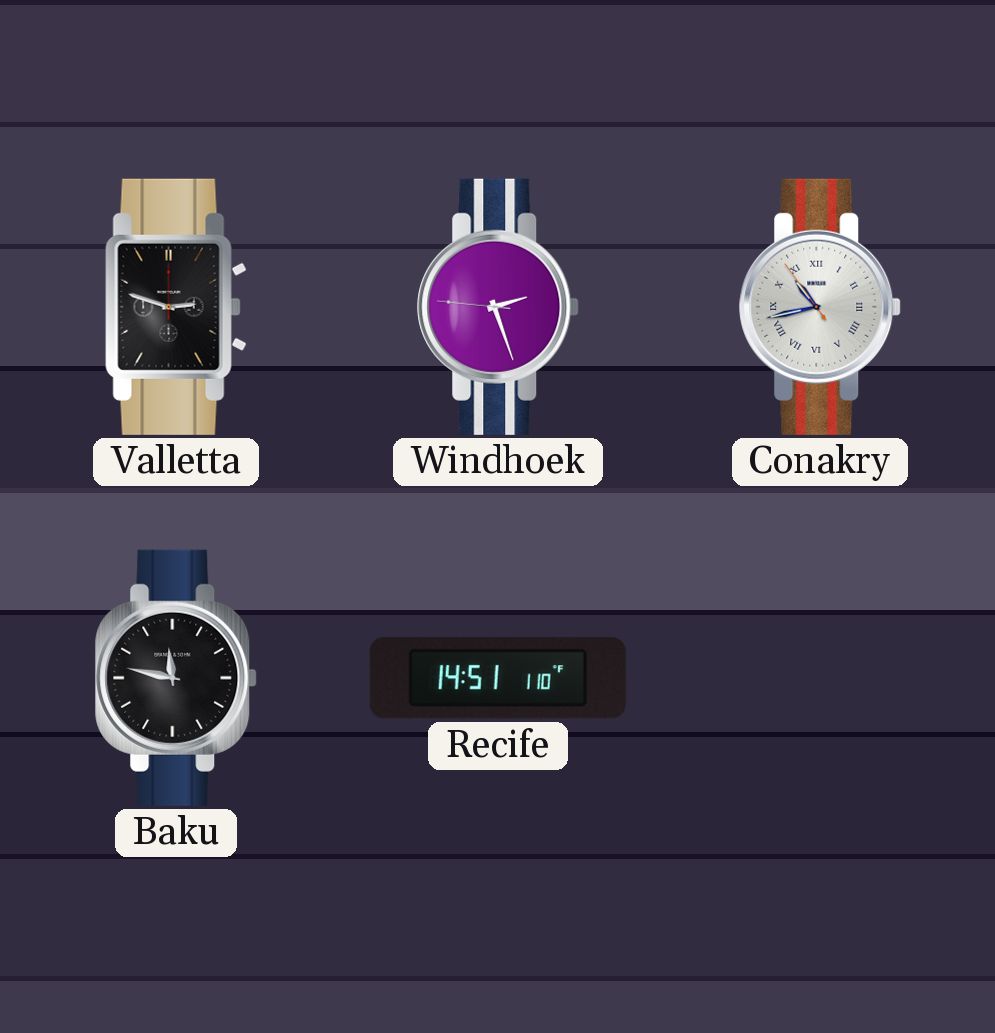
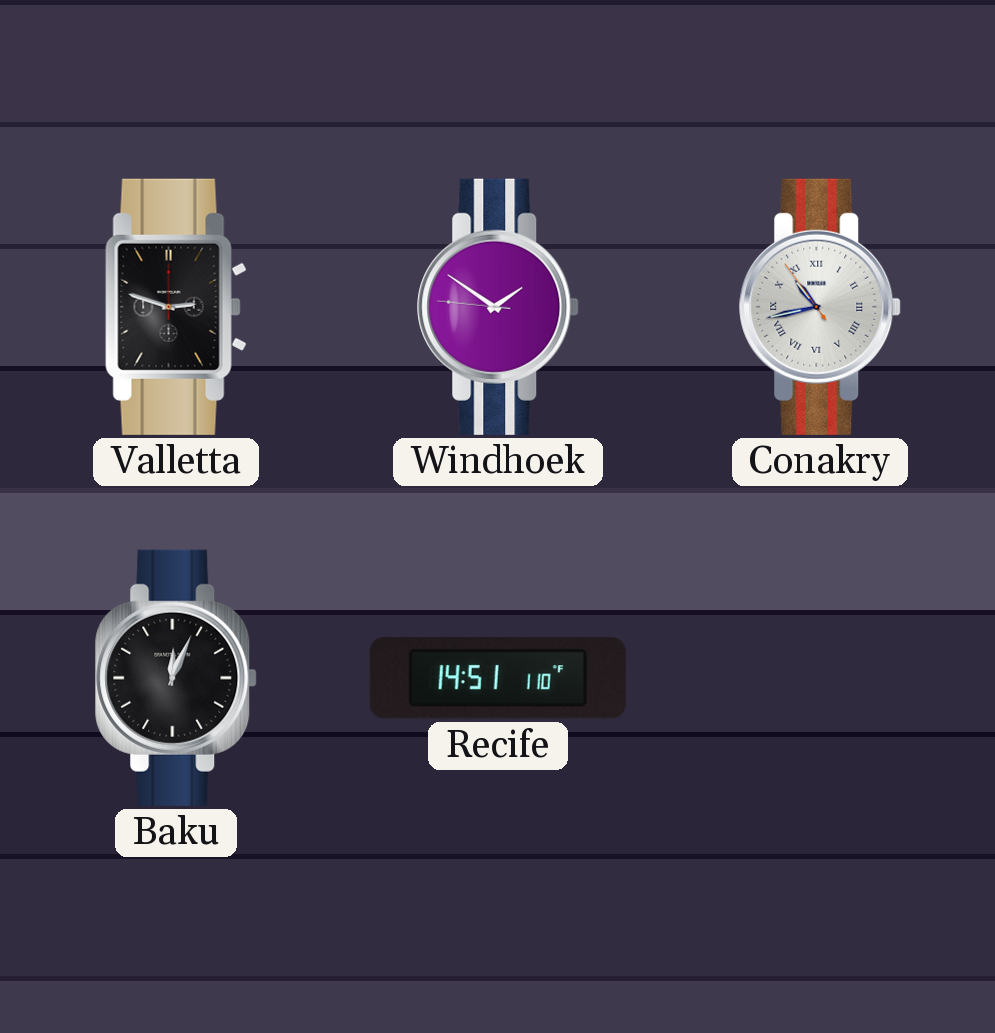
Windhoek: 2:26 -> 1:50
Baku: 11:47 -> 12:04
